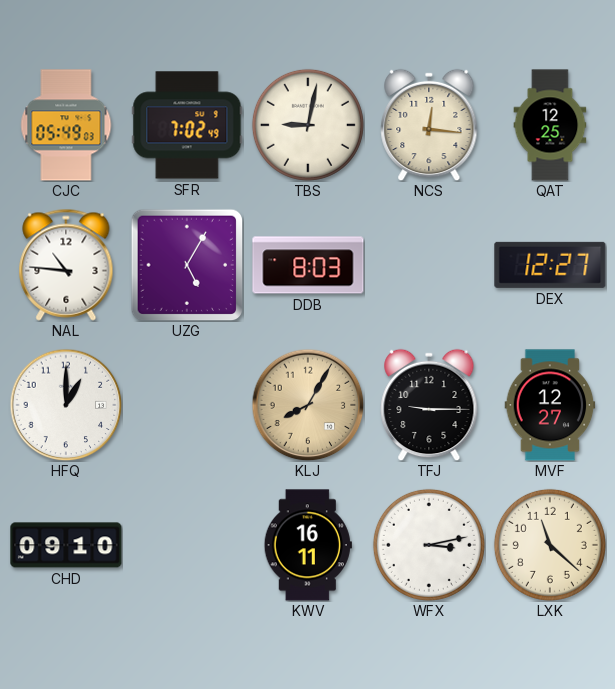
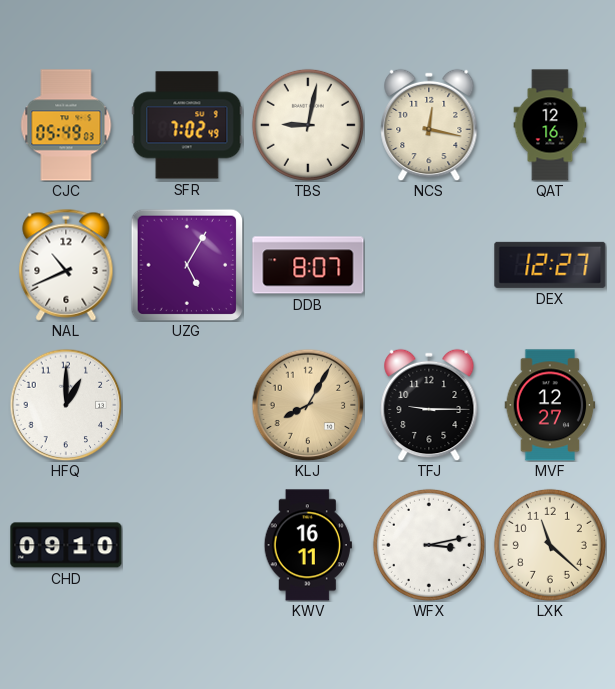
NCS: 12:16 -> 12:17
QAT: 12:25 -> 12:16
NAL: 10:46 -> 10:41
DDB: 8:03 -> 8:07
